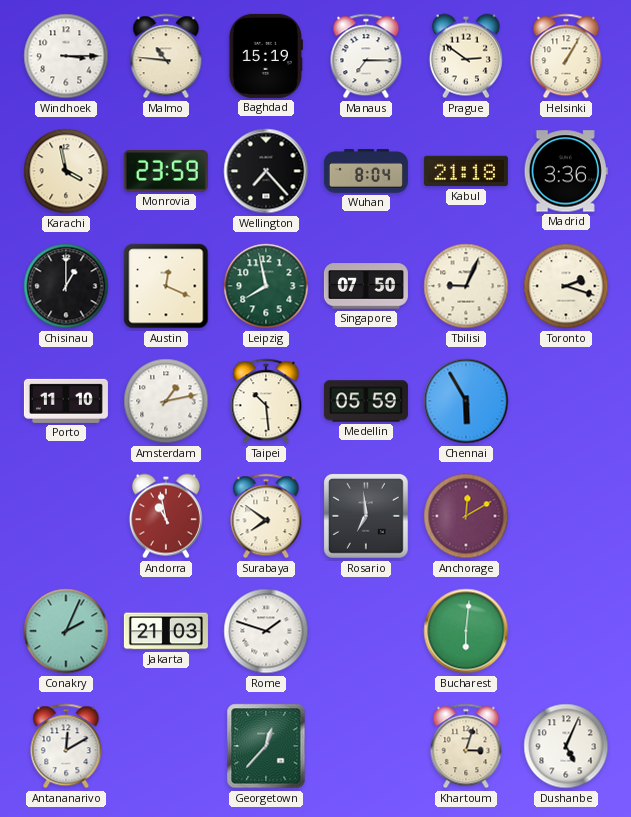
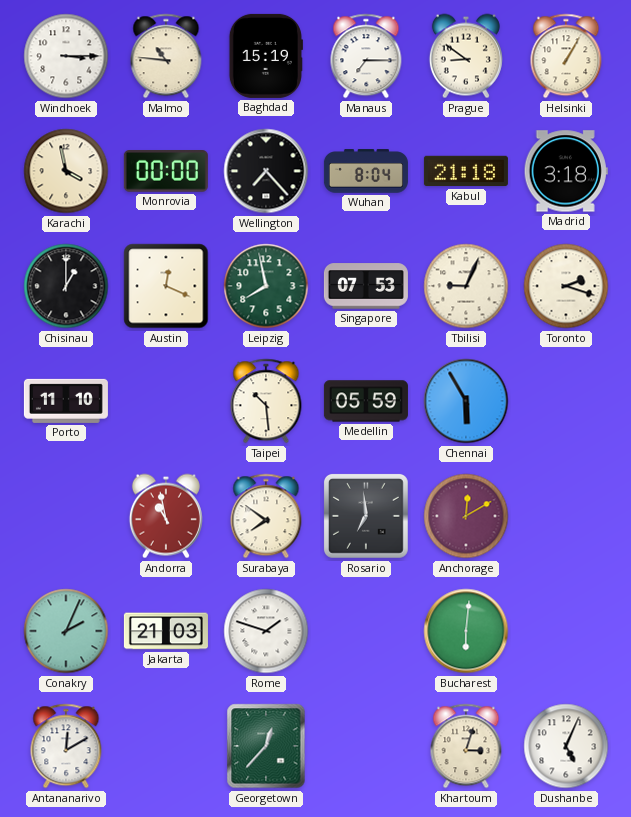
Prague: 2:51 -> 8:51
Monrovia: 23:59 -> 00:00
Madrid: 3:36 -> 3:18
Singapore: 07:50 -> 07:53
Amsterdam: 1:13 -> none
